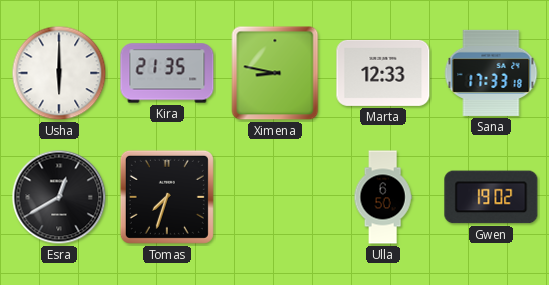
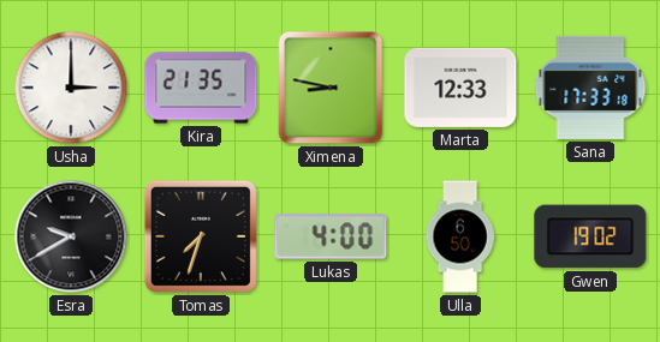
Usha: 6:00 -> 3:00
Esra: 12:40 -> 9:40
Lukas: none -> 4:00
